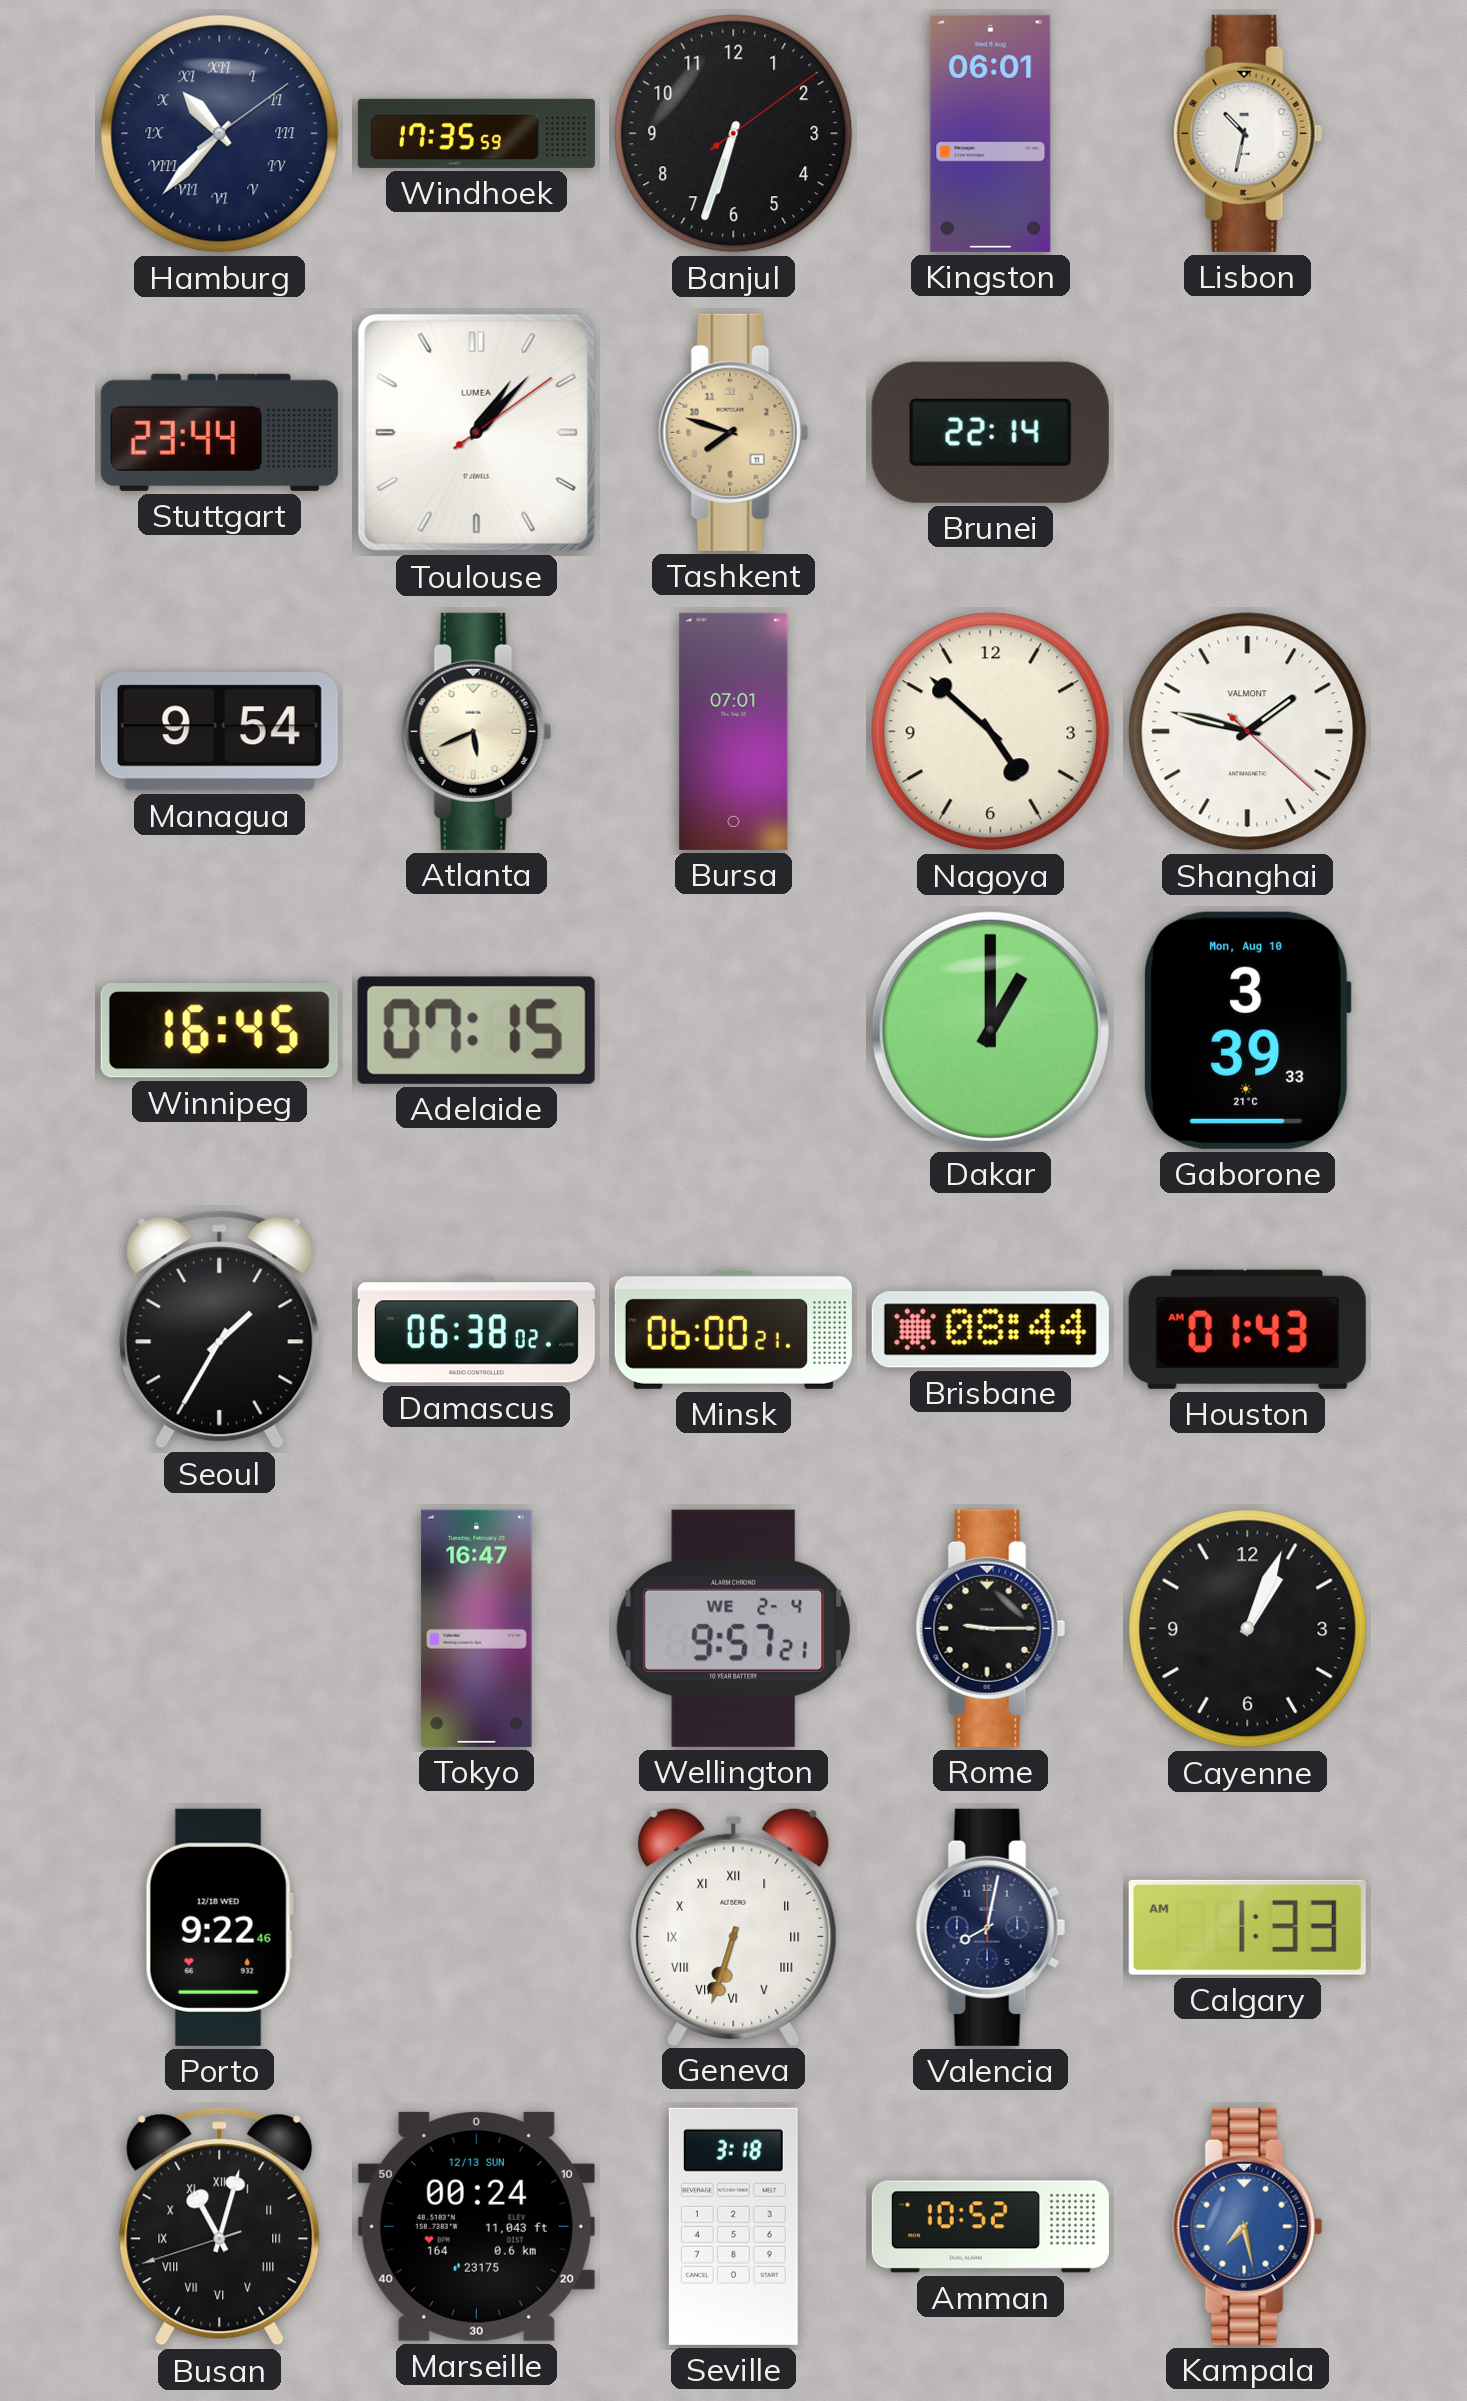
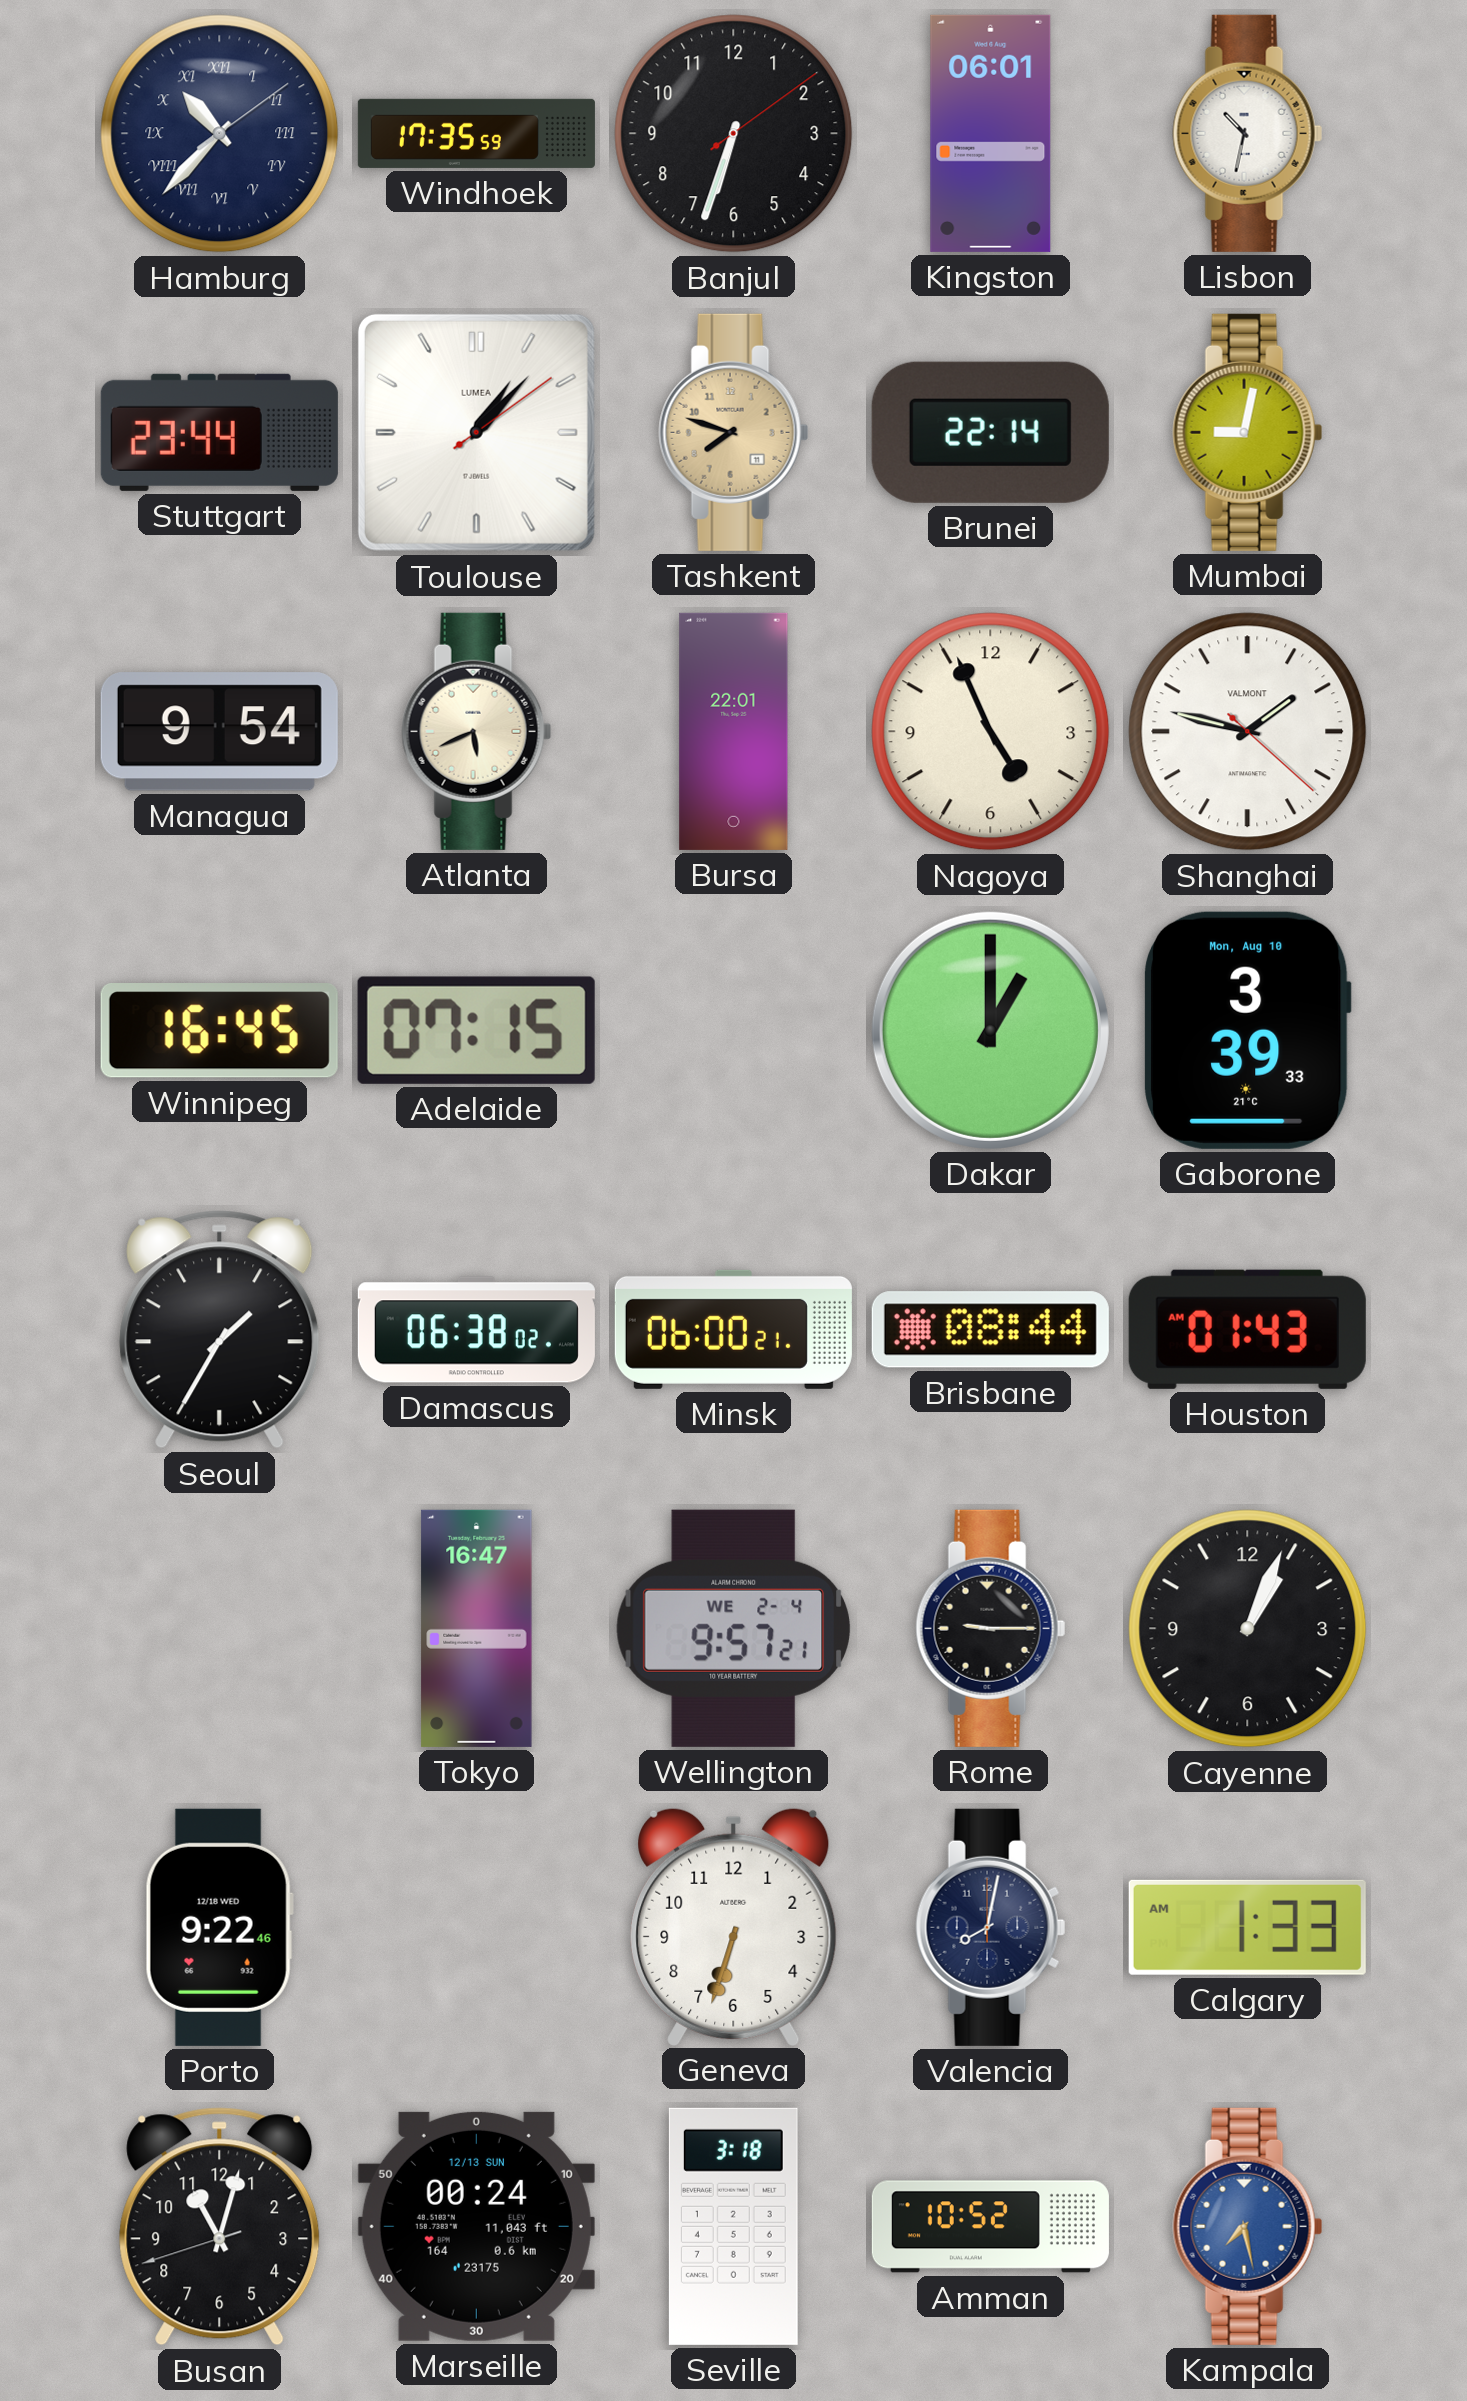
Mumbai: none -> 9:02
Bursa: 07:01 -> 22:01
Nagoya: 4:52 -> 4:56
Geneva numerals: Roman -> Arabic
Busan numerals: Roman -> Arabic
